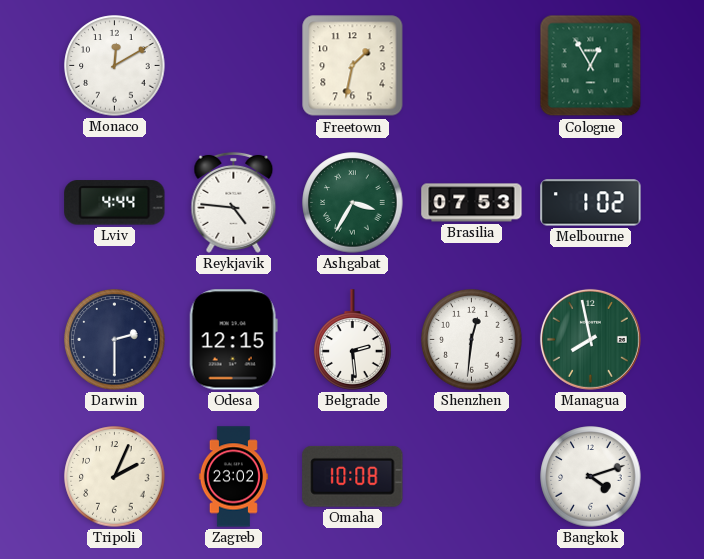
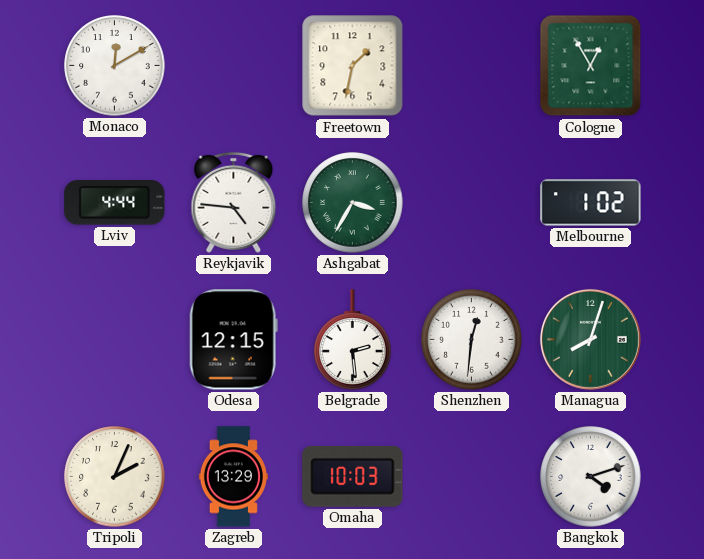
Brasilia: 07:53 -> none
Darwin: 2:30 -> none
Managua: 7:58 -> 8:03
Zagreb: 23:02 -> 13:29
Omaha: 10:08 -> 10:03
